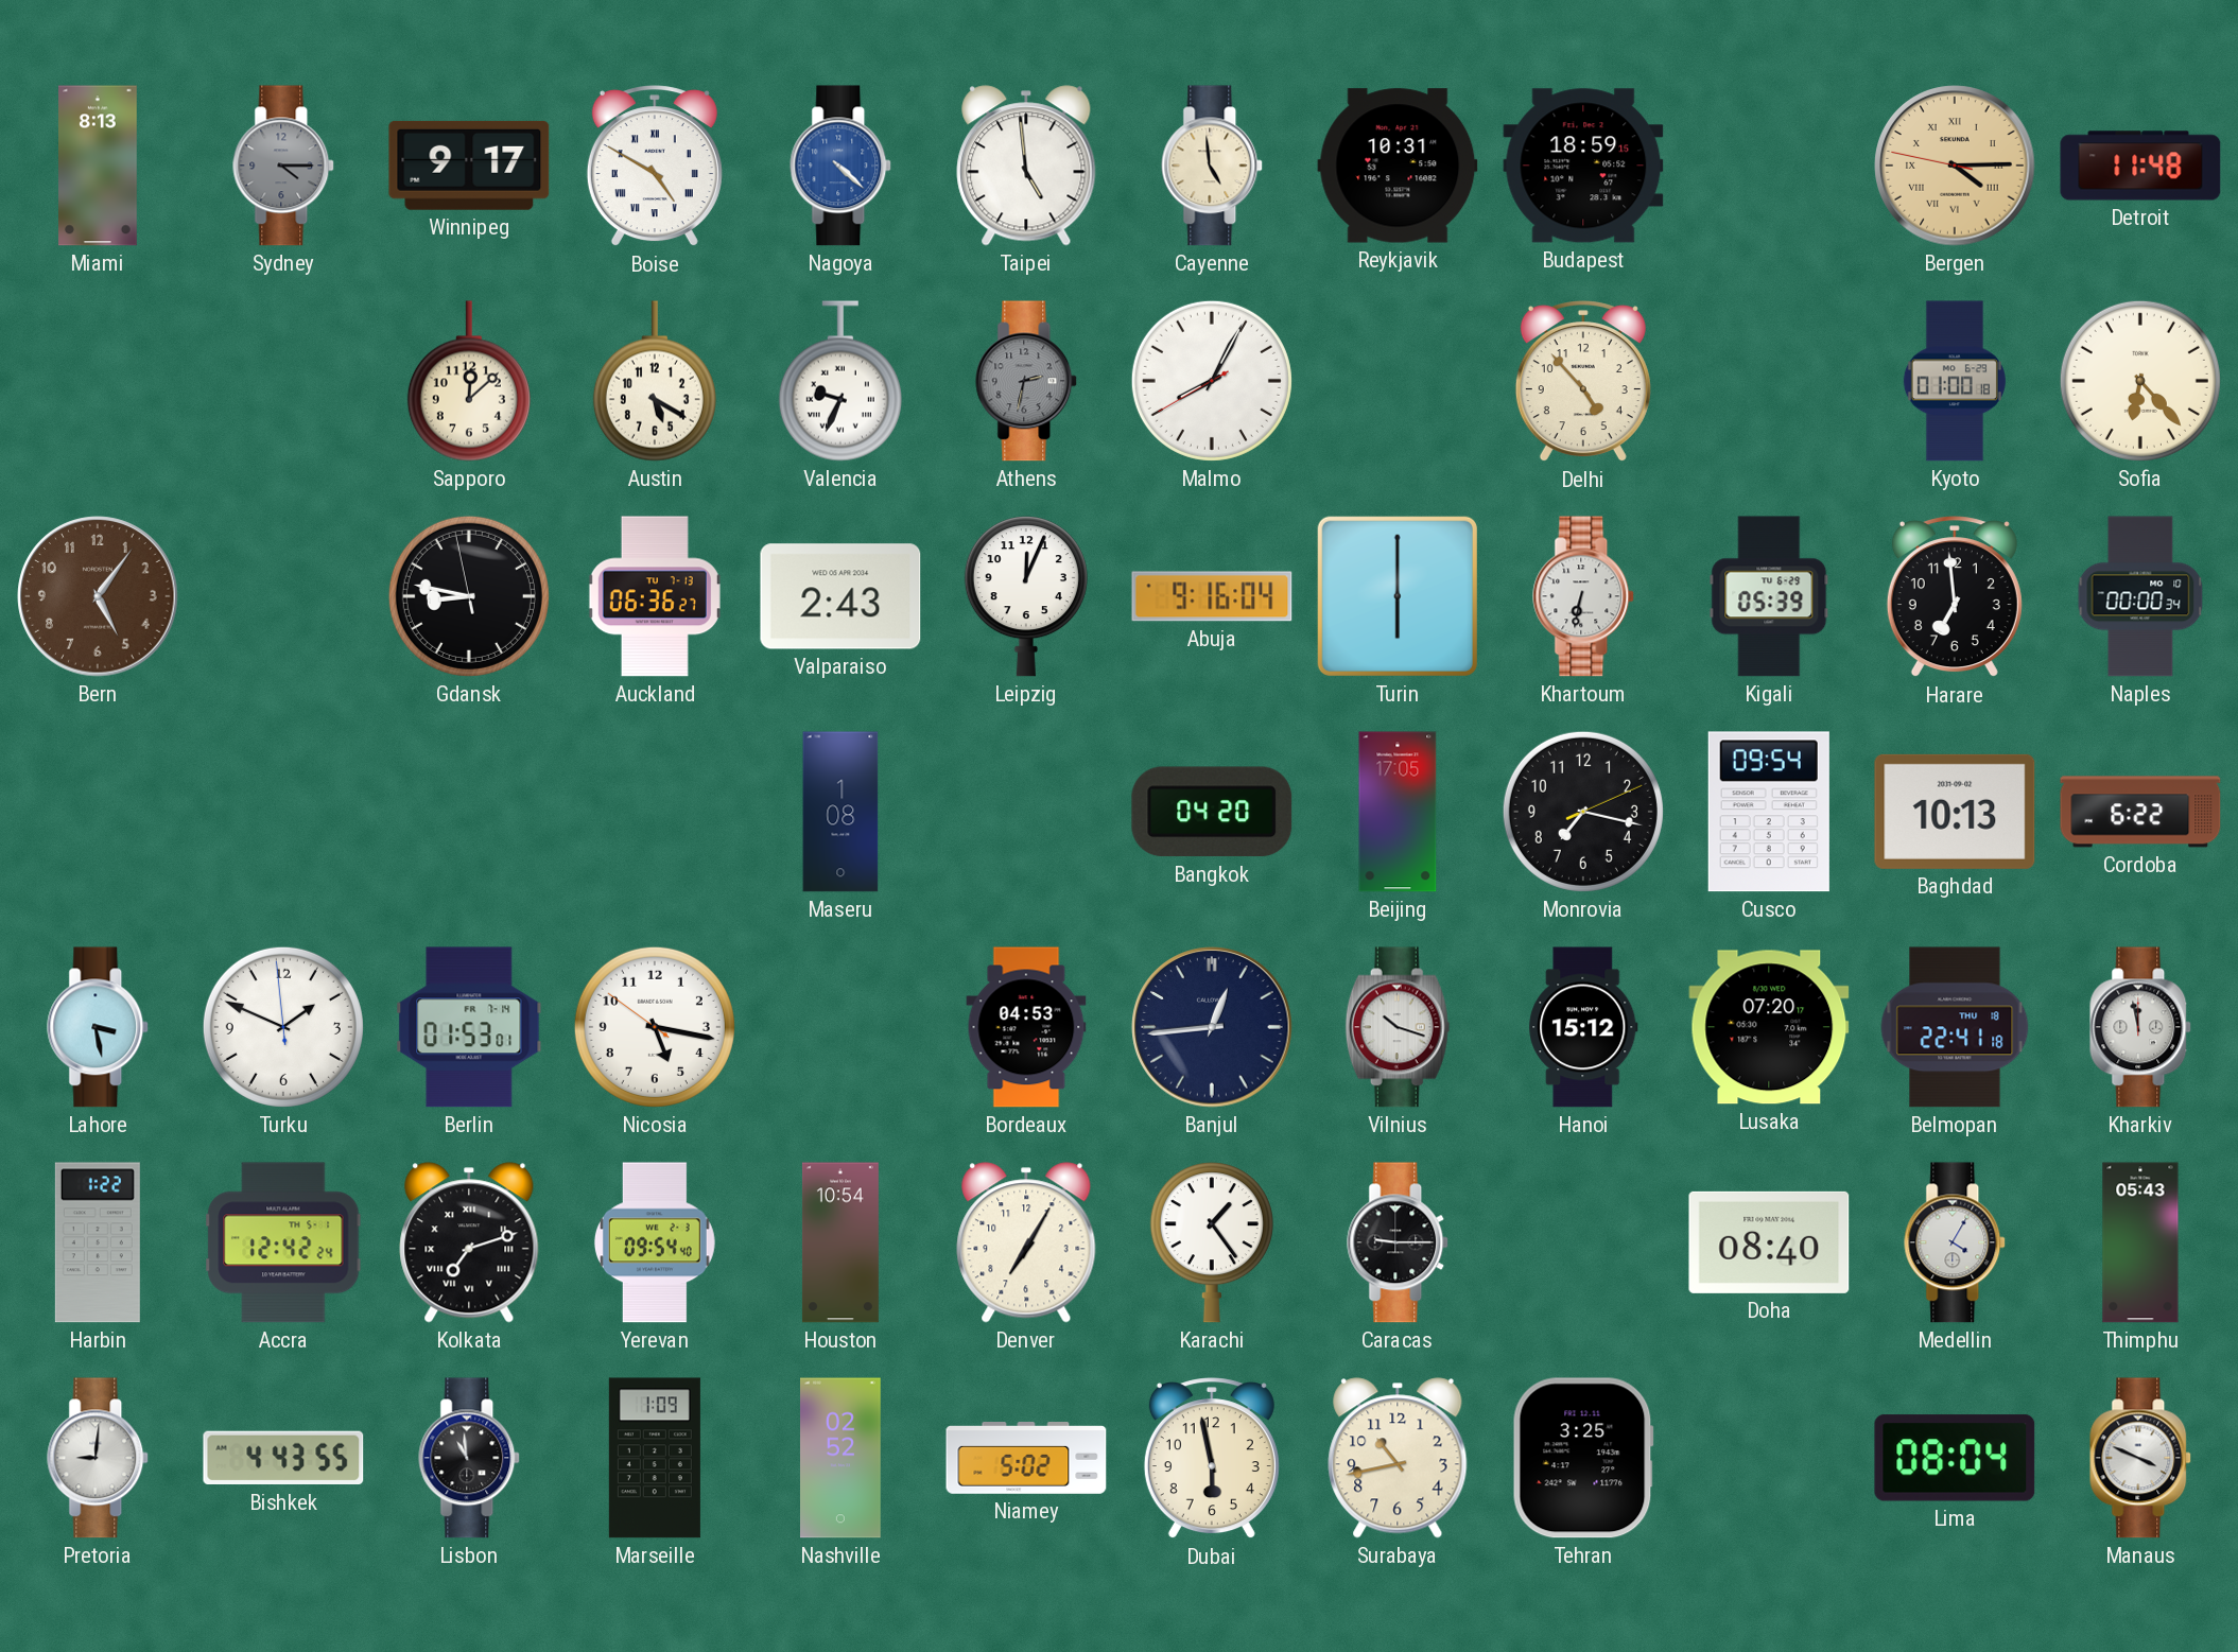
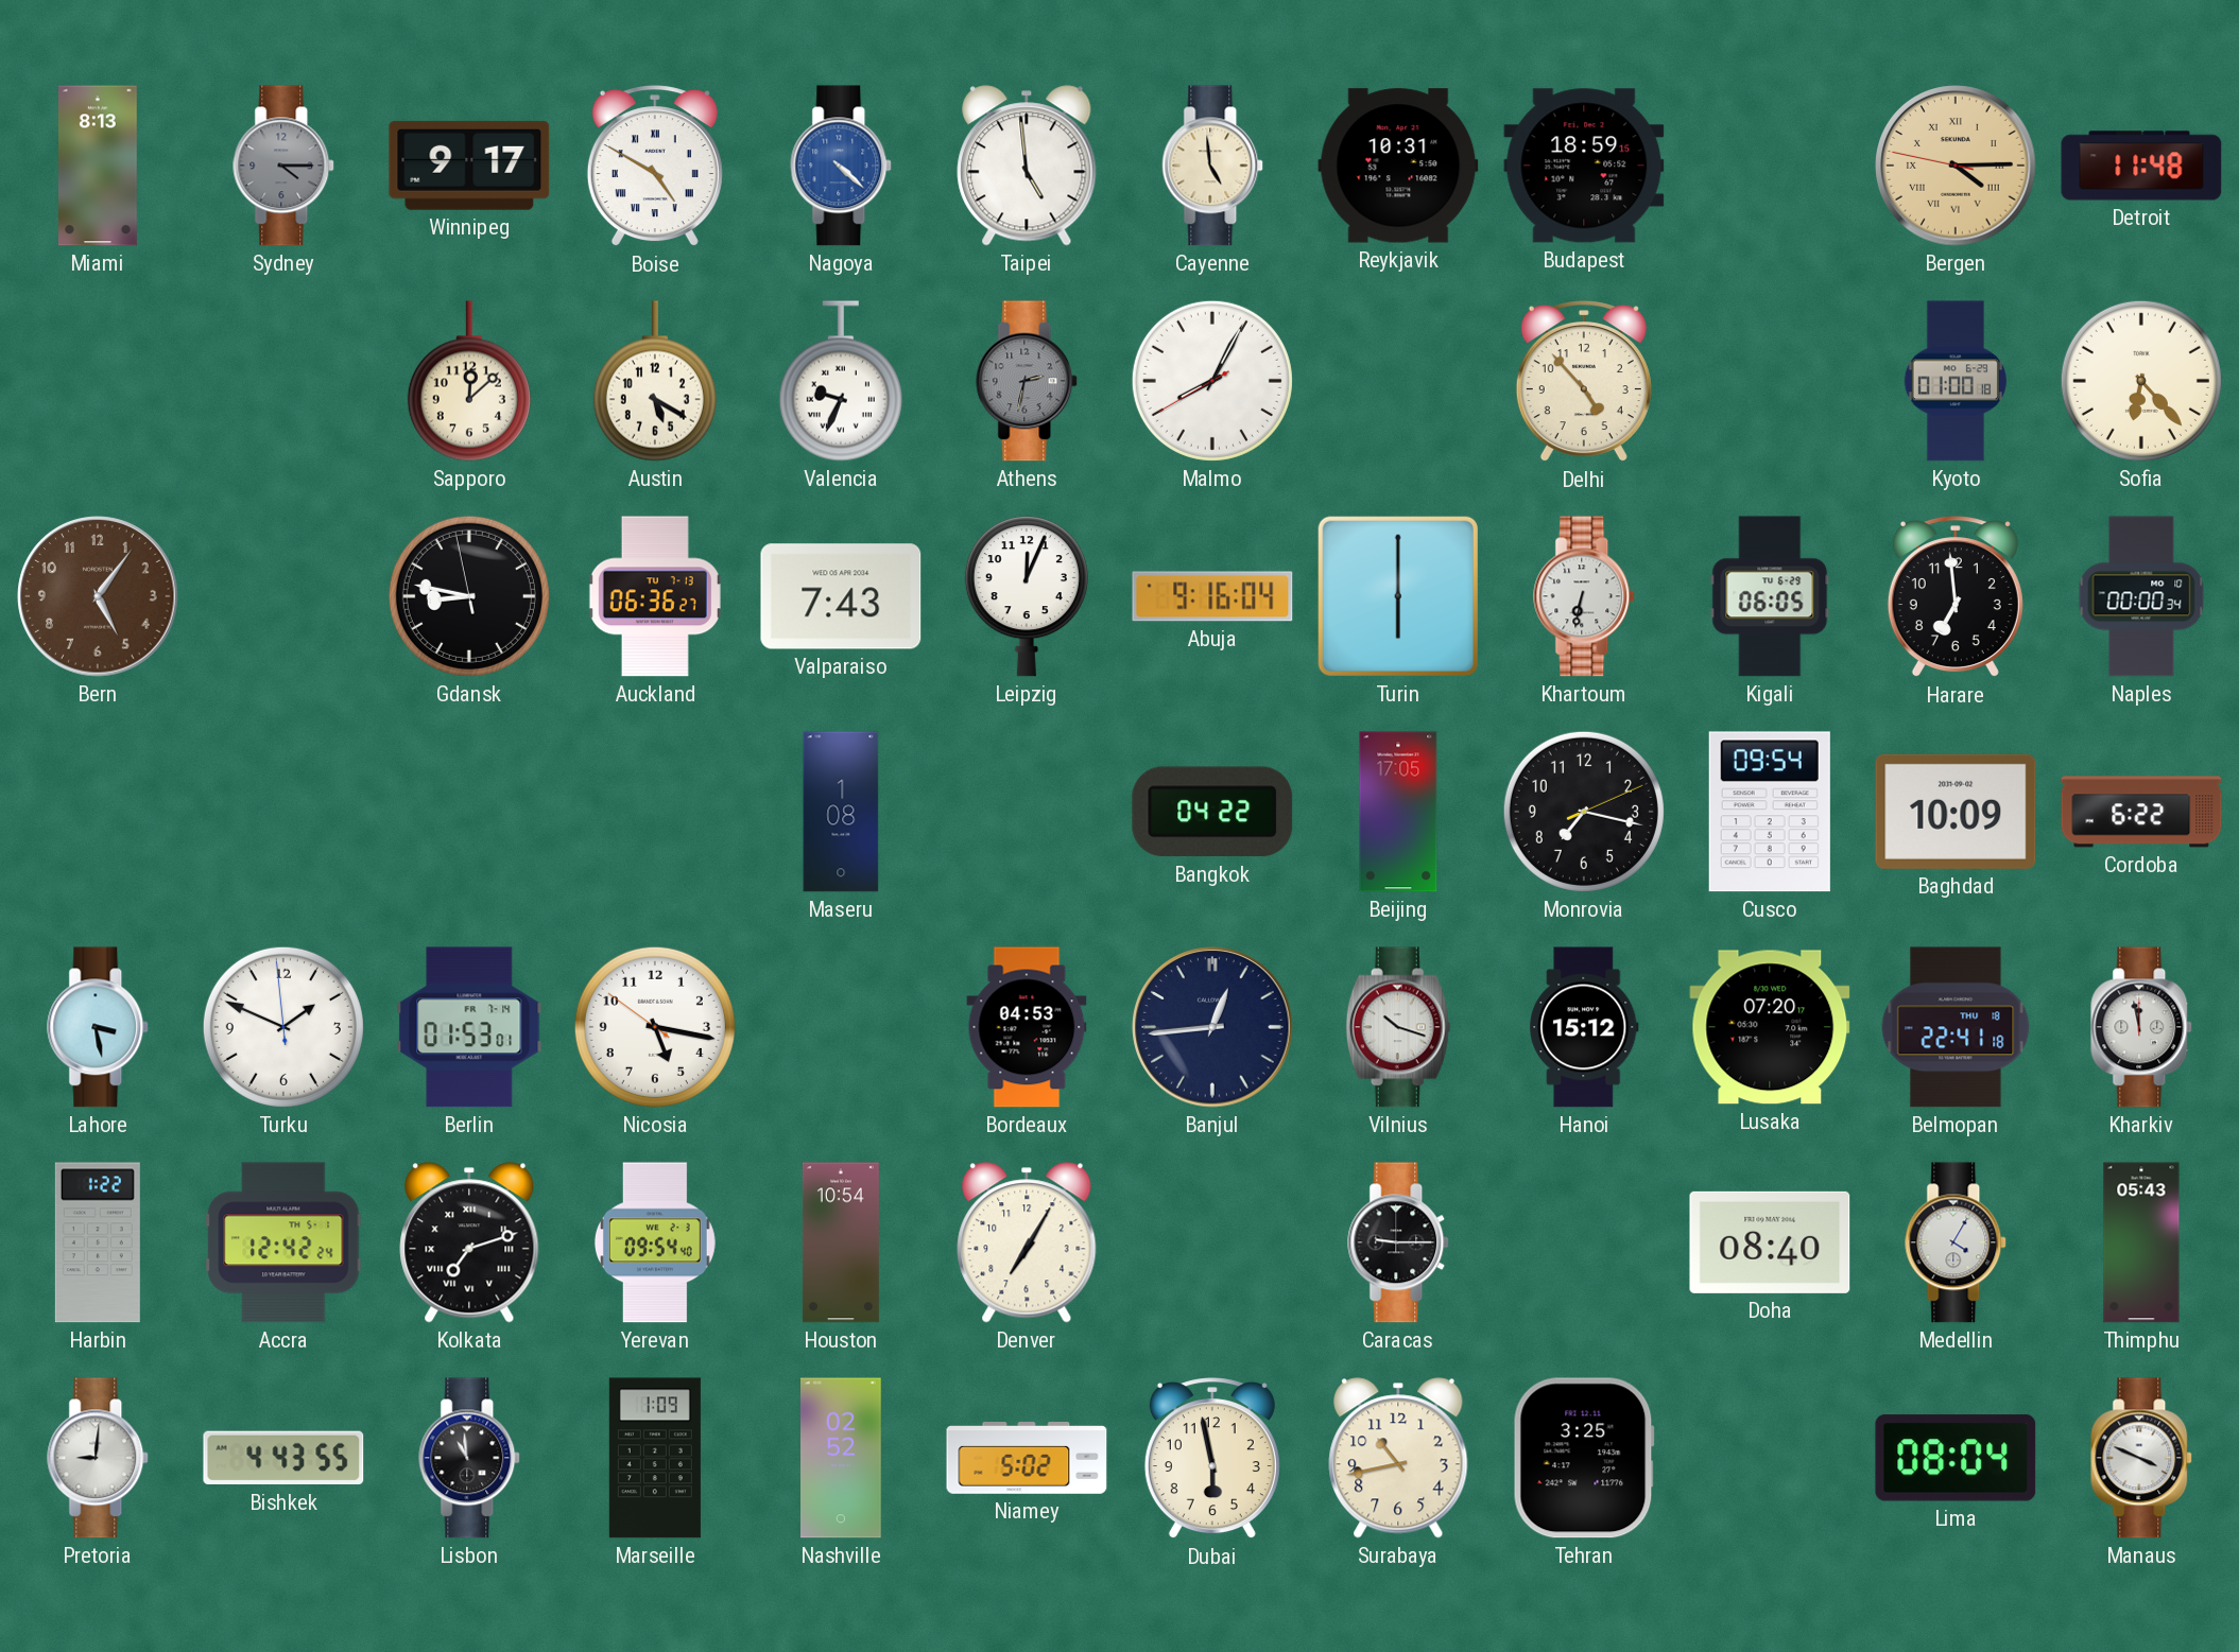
Valparaiso: 2:43 -> 7:43
Kigali: 05:39 -> 06:05
Bangkok: 04:20 -> 04:22
Baghdad: 10:13 -> 10:09
Karachi: 1:24 -> none
